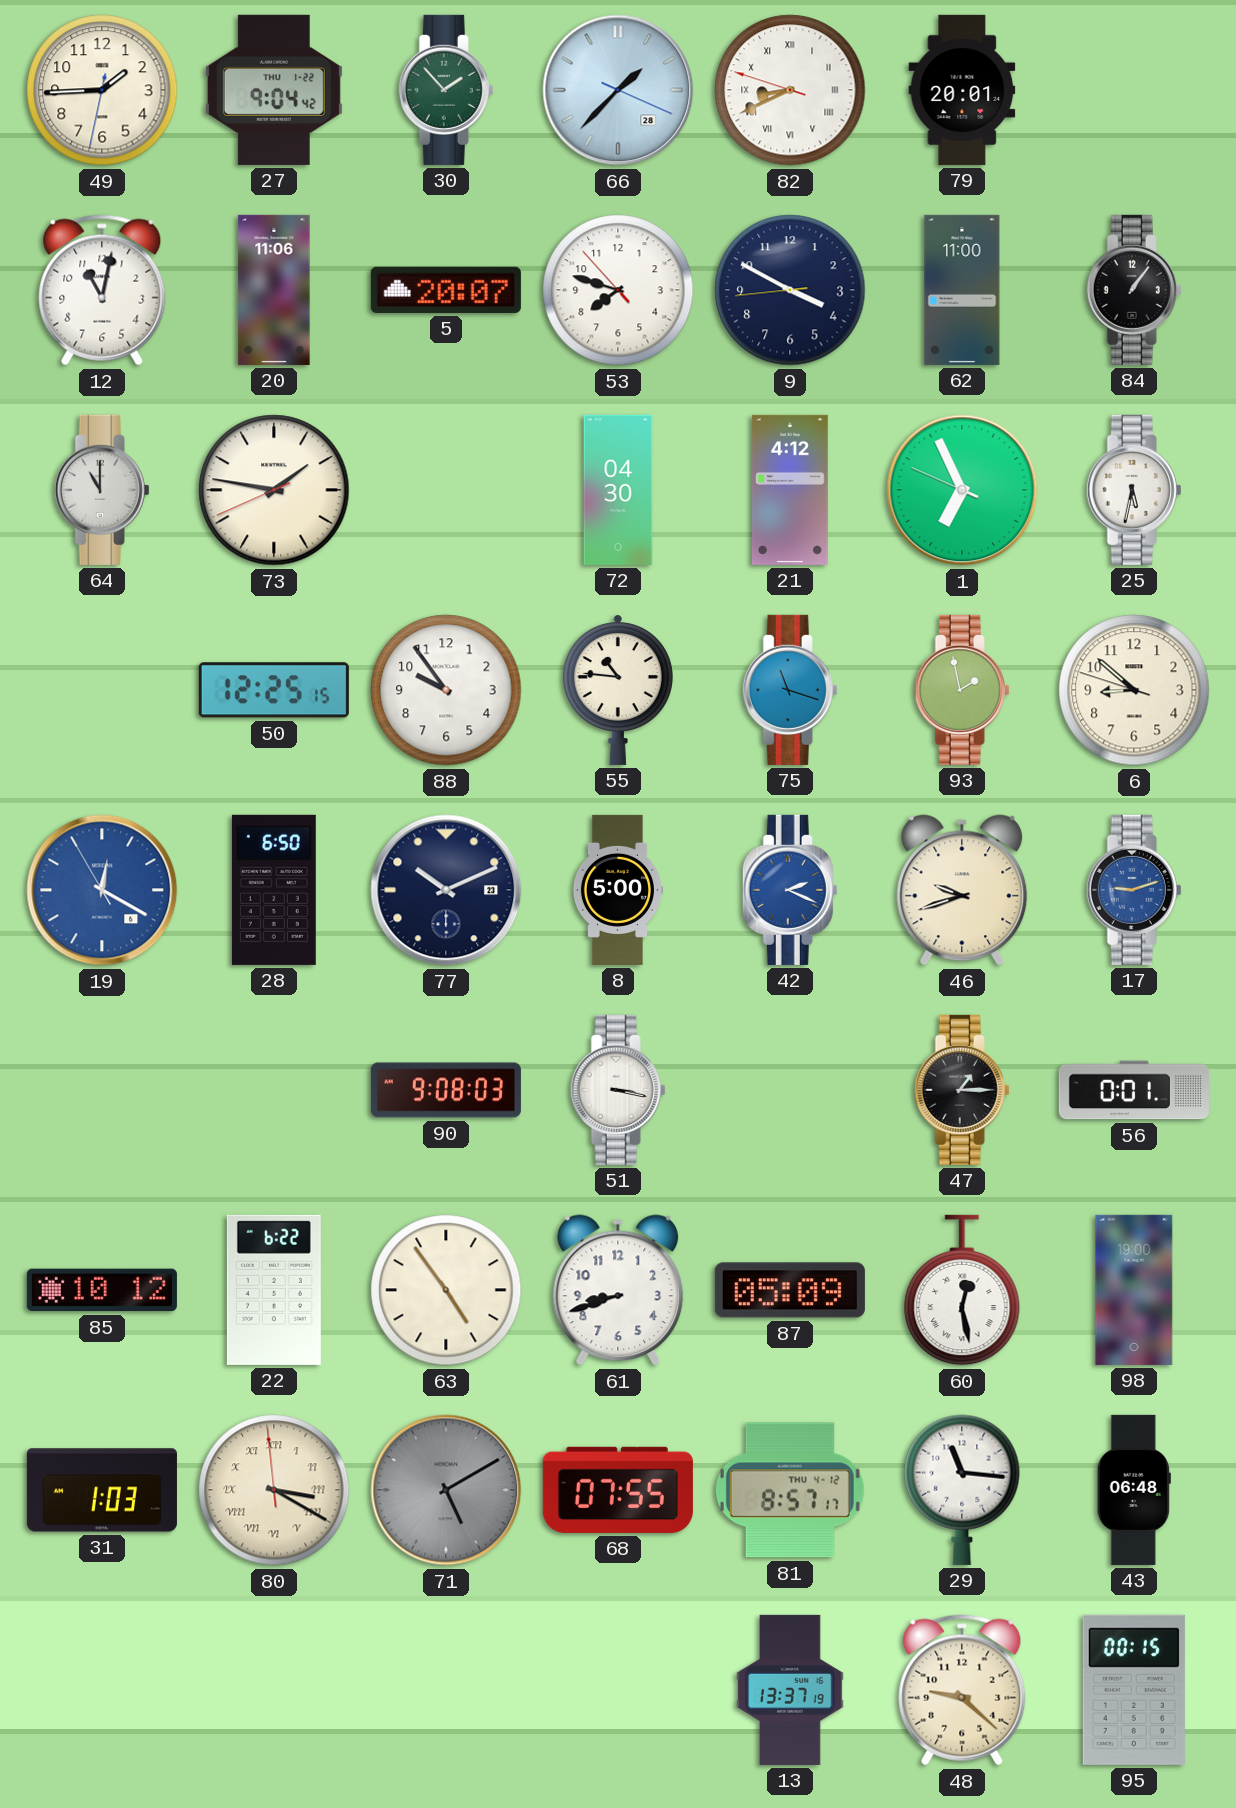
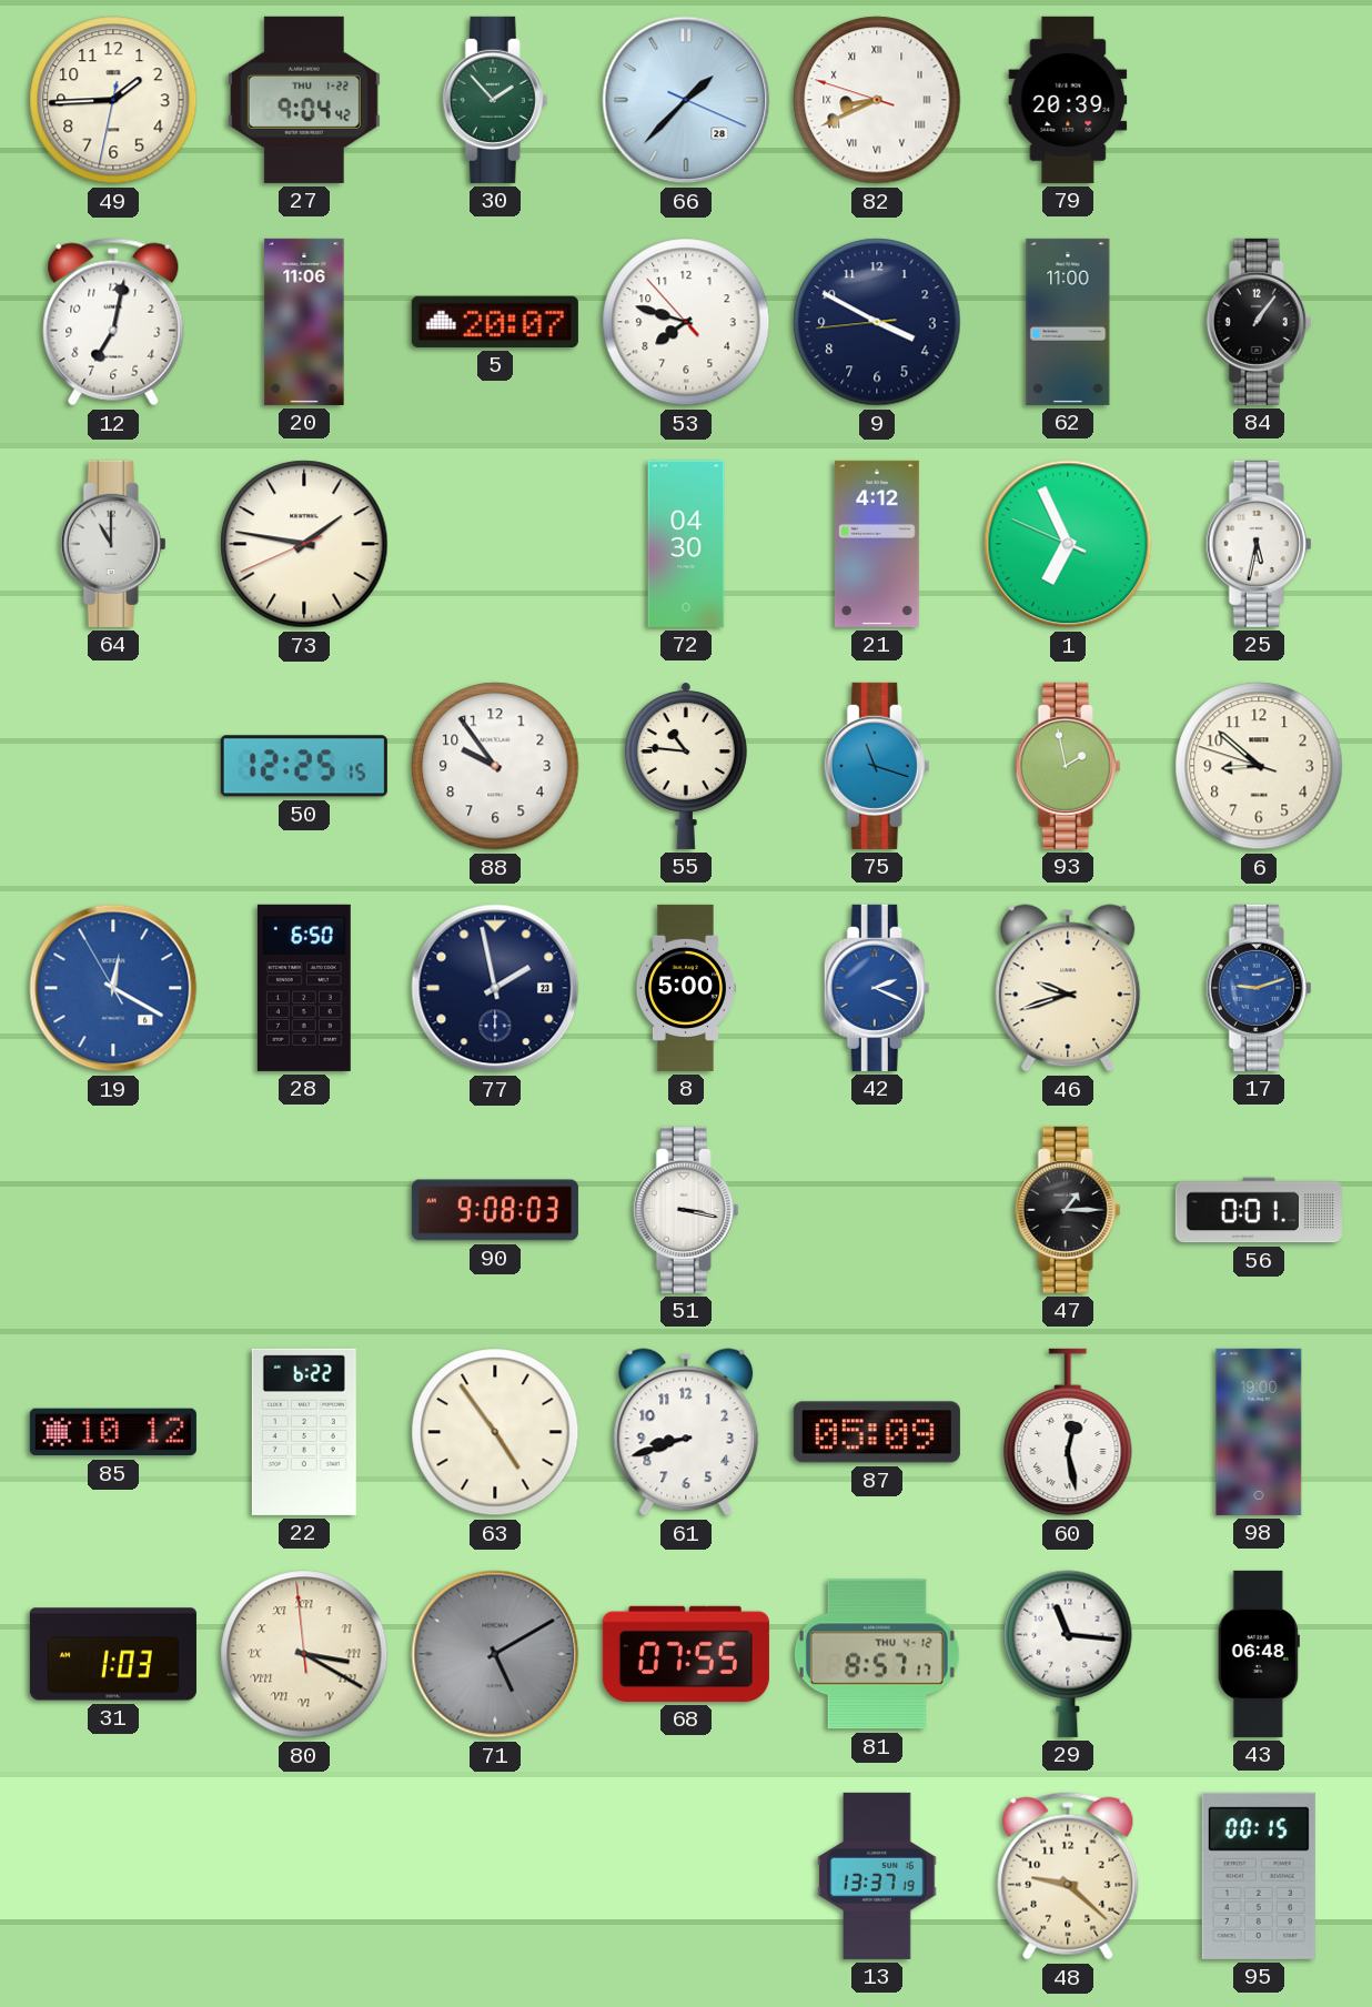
79: 20:01 -> 20:39
12: 11:02 -> 7:02
77: 10:11 -> 1:58
